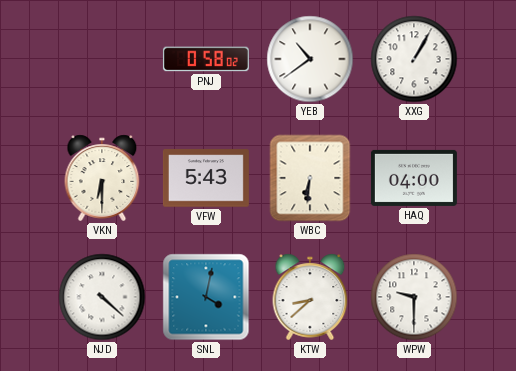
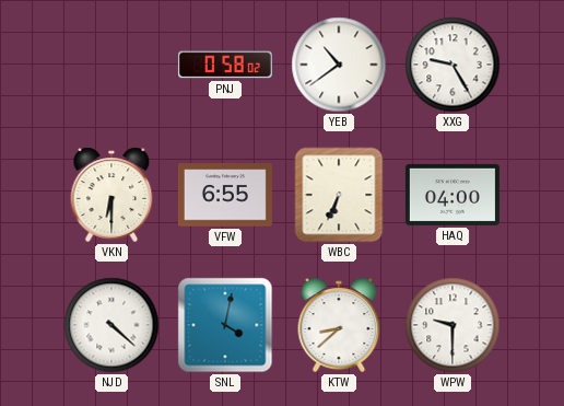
XXG: 1:05 -> 9:25
VFW: 5:43 -> 6:55
WBC: 6:31 -> 6:34
